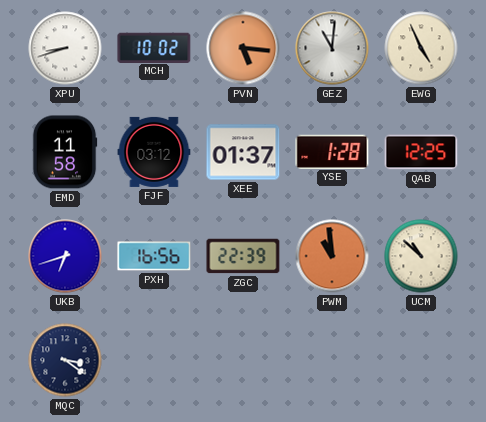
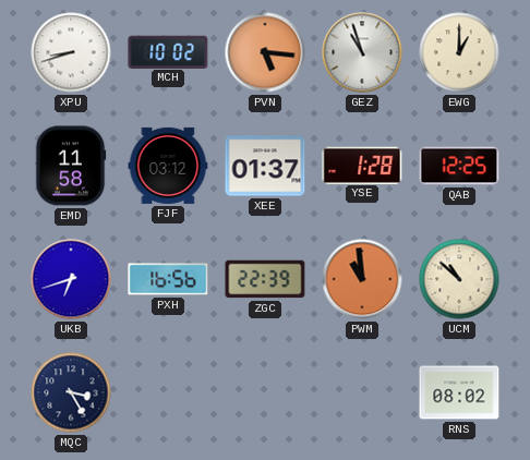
GEZ: 11:01 -> 10:57
EWG: 4:56 -> 1:00
MQC: 3:21 -> 3:25
RNS: none -> 08:02
